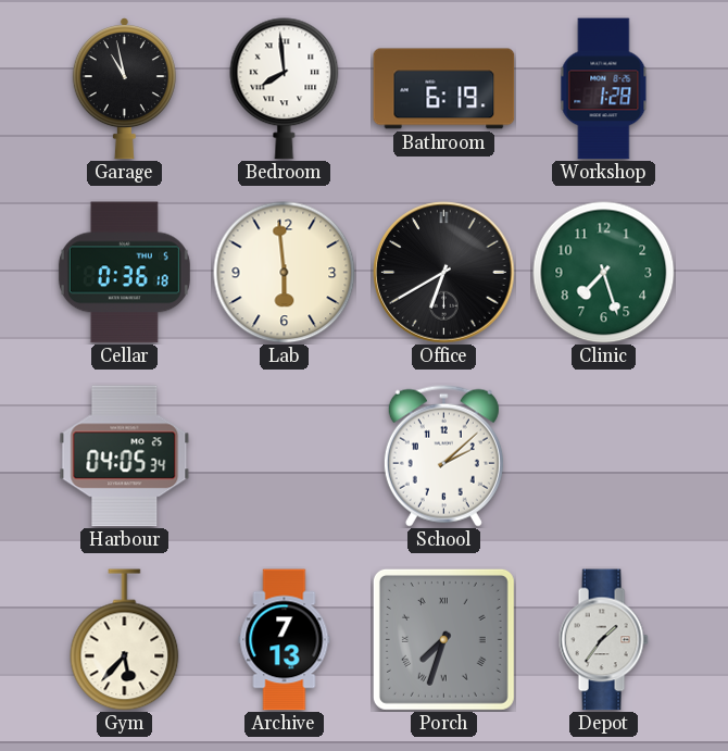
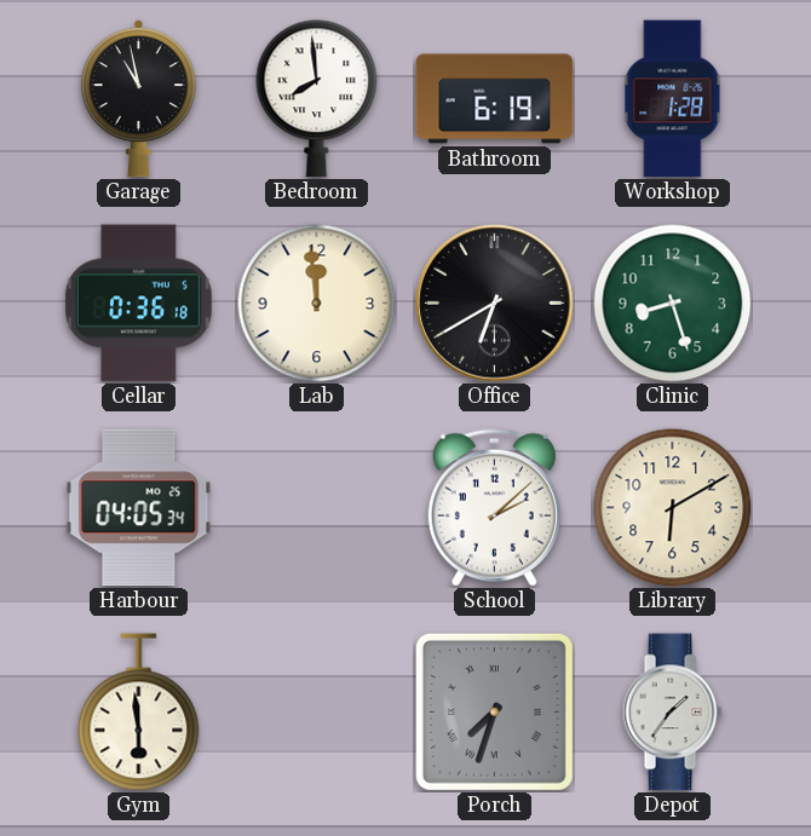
Lab: 5:59 -> 11:59
Clinic: 7:27 -> 8:27
Library: none -> 6:10
Gym: 5:37 -> 5:59
Archive: 7:13 -> none
